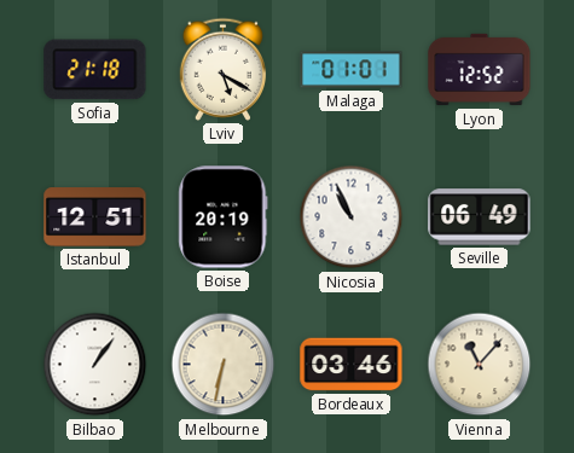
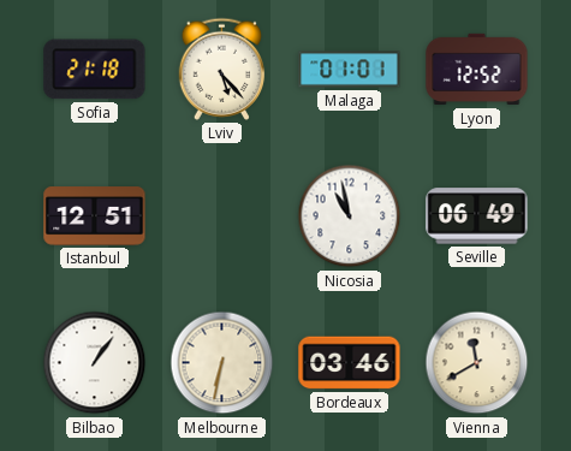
Lviv: 5:20 -> 5:23
Boise: 20:19 -> none
Nicosia: 10:56 -> 10:58
Vienna: 11:07 -> 11:40
